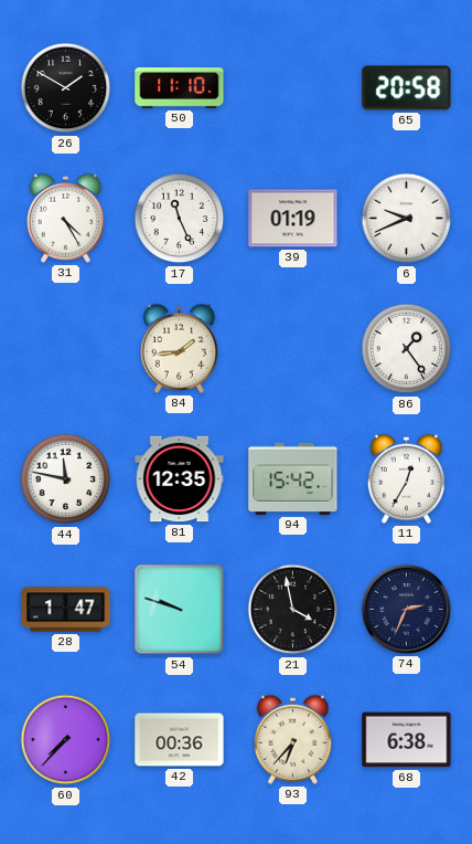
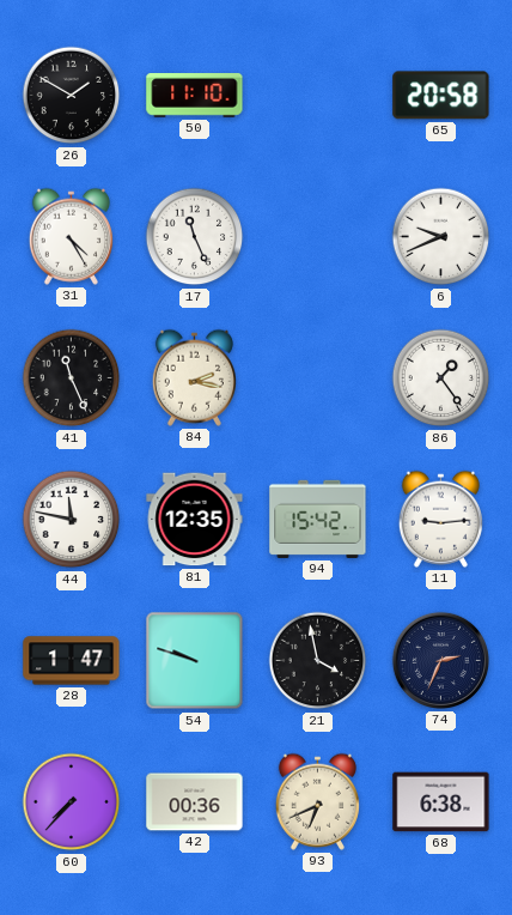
39: 01:19 -> none
41: none -> 11:26
84: 1:44 -> 2:17
11: 12:35 -> 9:14
93: 6:37 -> 6:41
